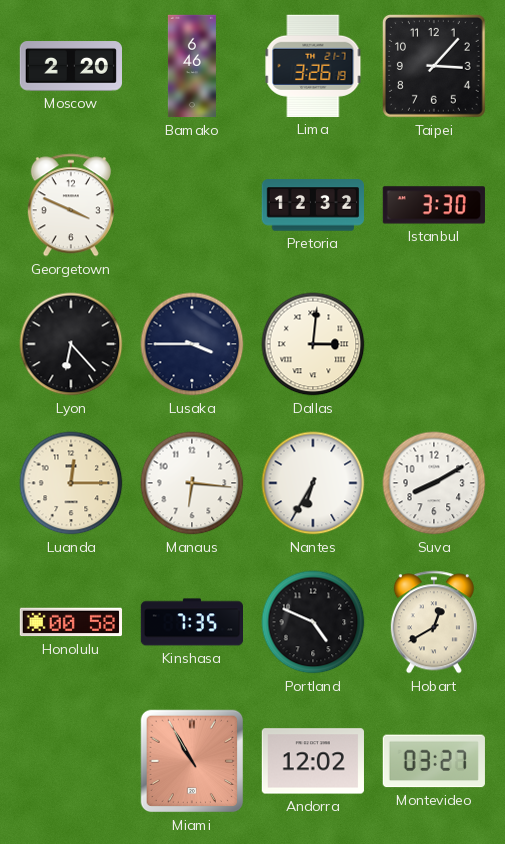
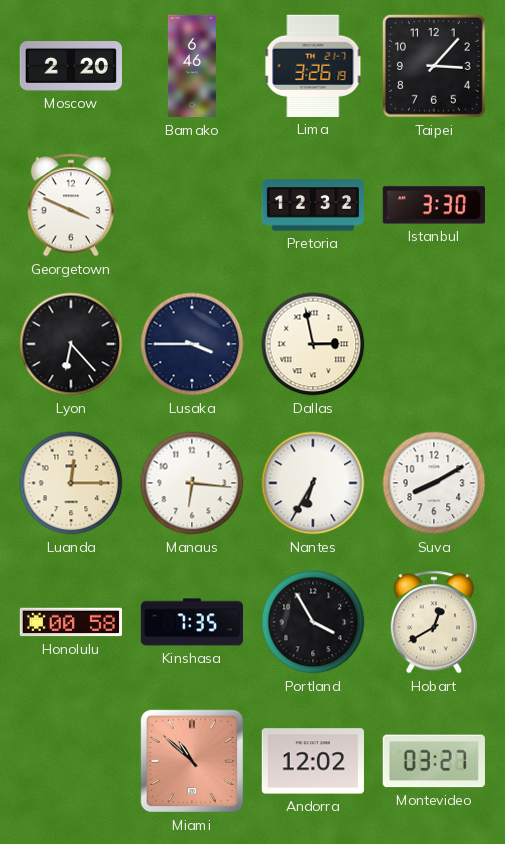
Dallas: 3:01 -> 2:58
Portland: 4:49 -> 3:55
Miami: 10:55 -> 10:52
